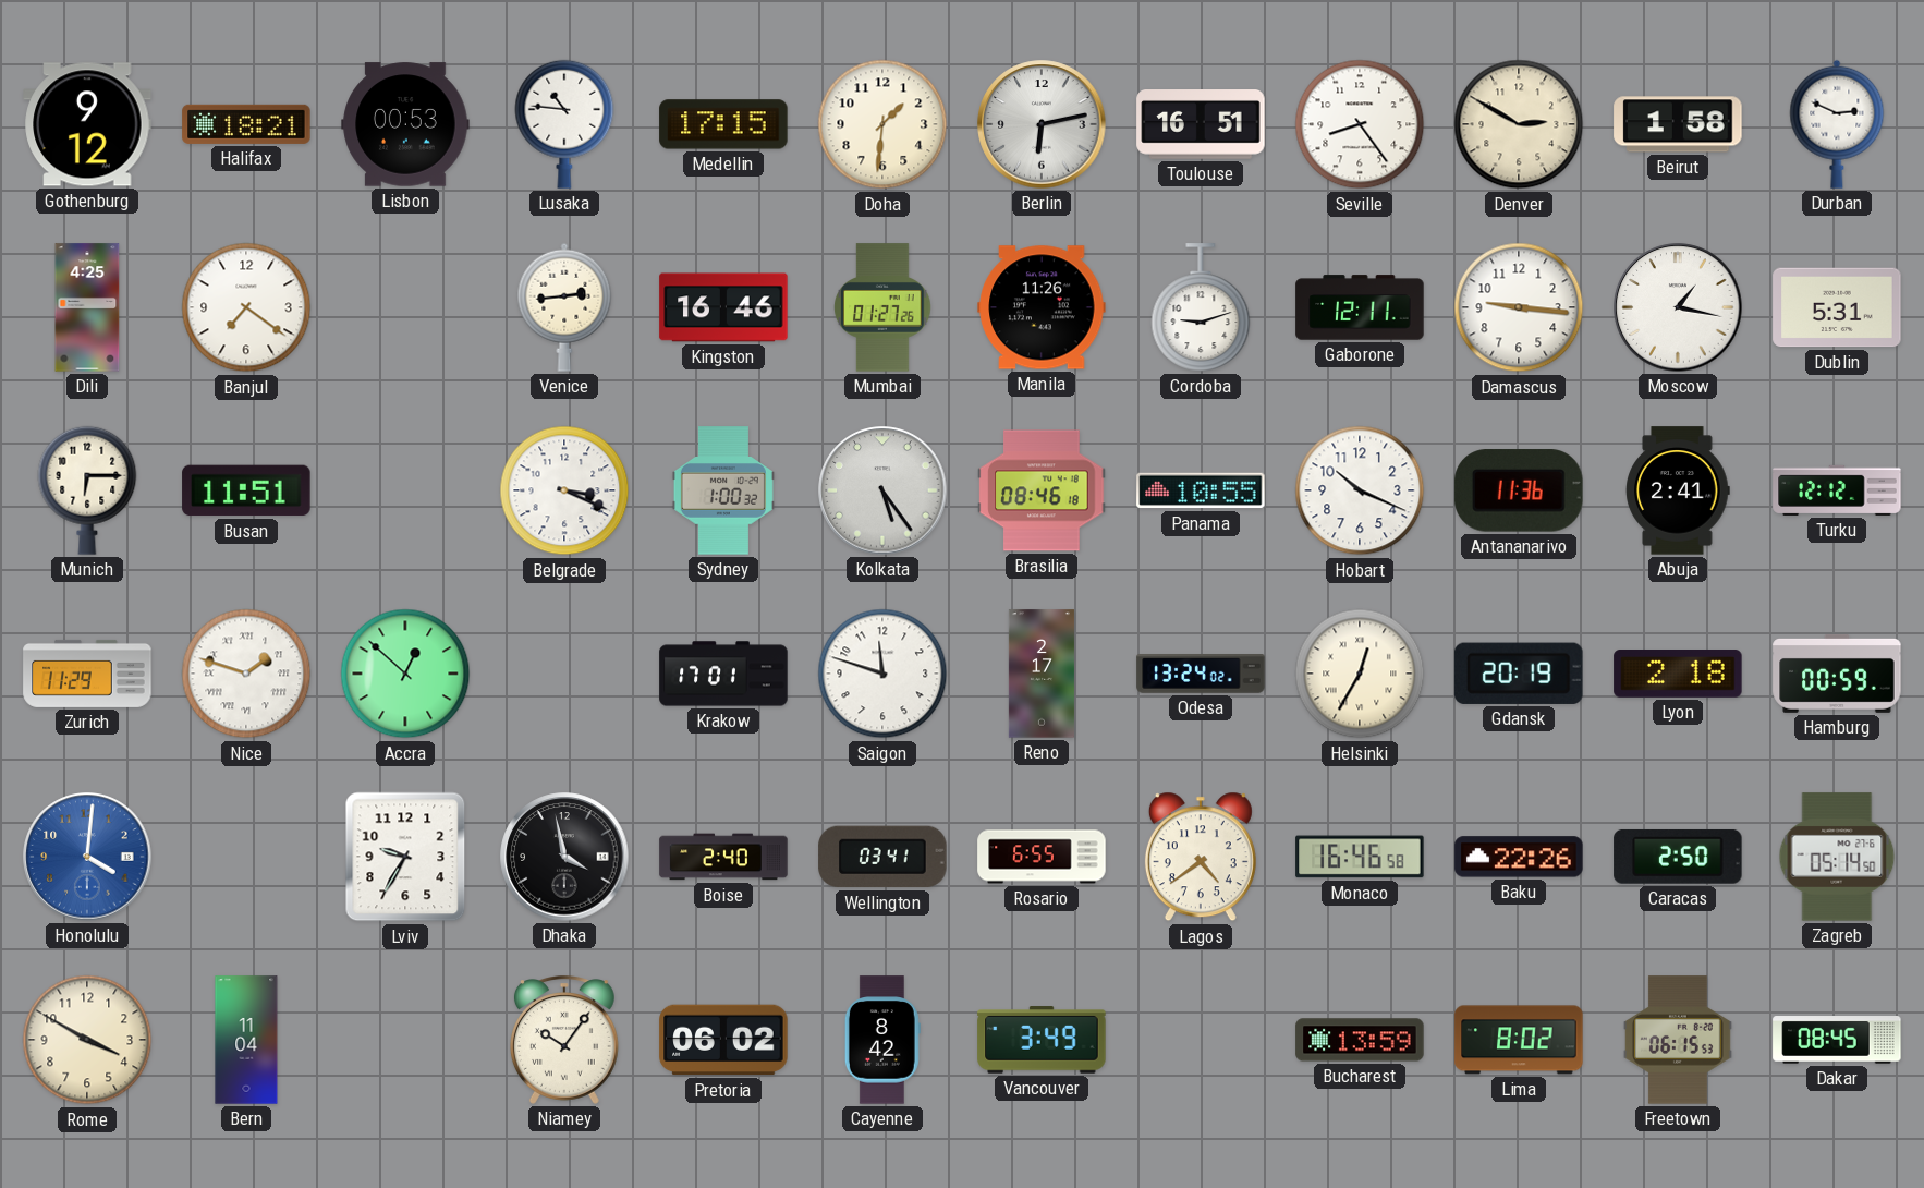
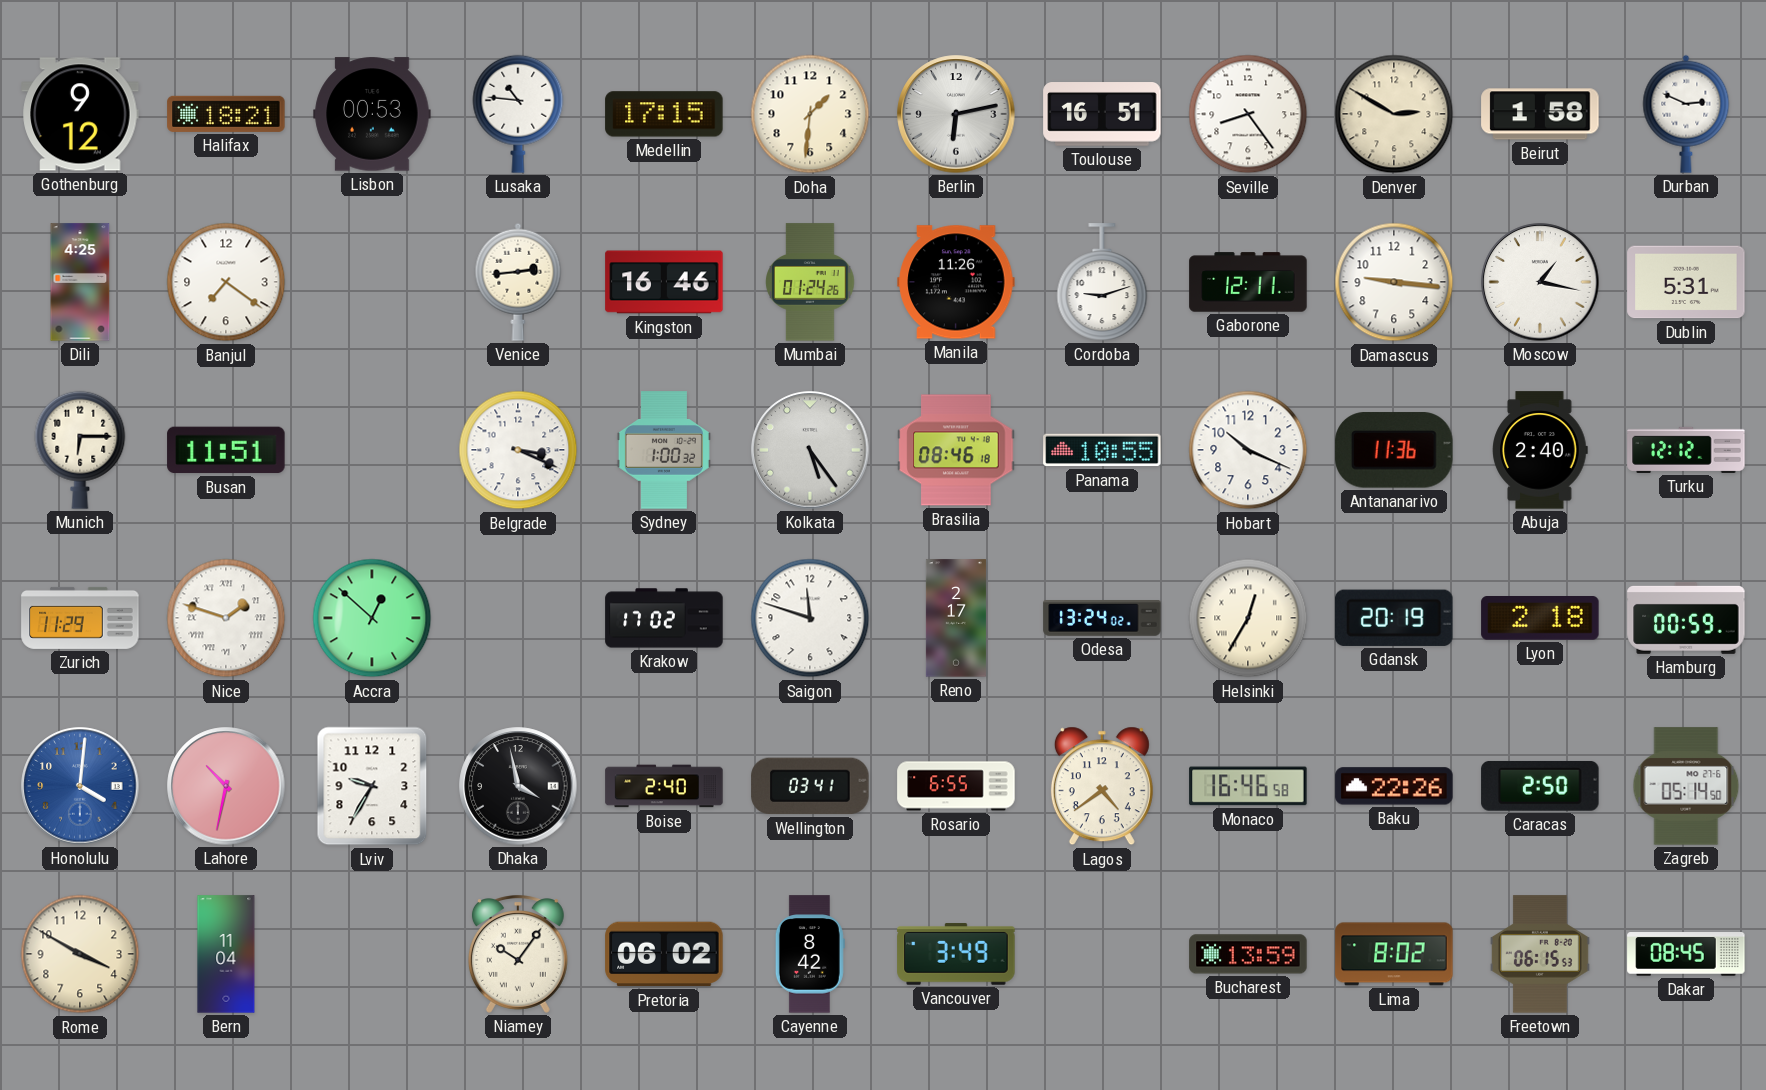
Mumbai: 01:27 -> 01:24
Abuja: 2:41 -> 2:40
Krakow: 17:01 -> 17:02
Lahore: none -> 10:32
